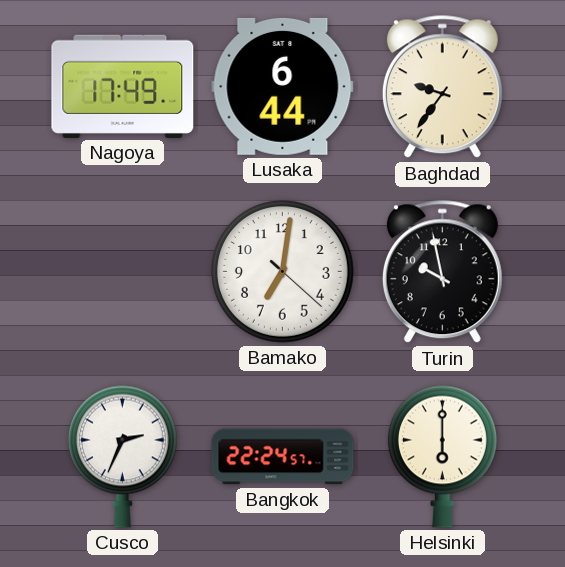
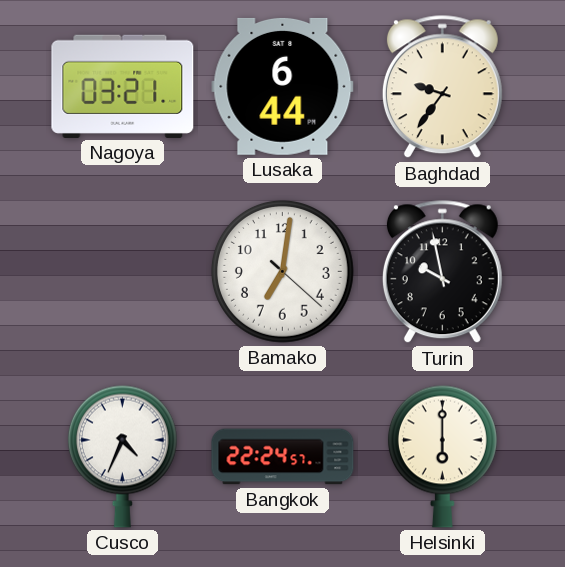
Nagoya: 17:49 -> 03:21
Cusco: 2:34 -> 4:34
